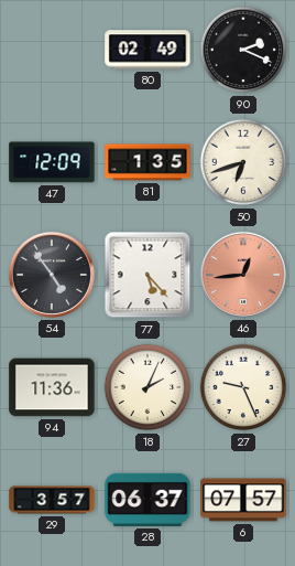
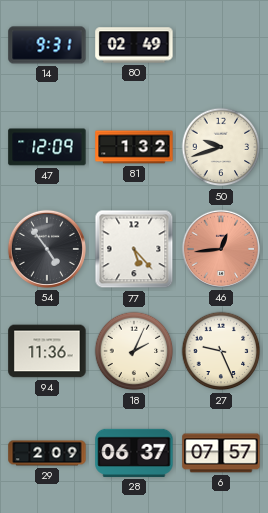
14: none -> 9:31
90: 2:19 -> none
81: 1:35 -> 1:32
50: 6:42 -> 9:42
29: 3:57 -> 2:09
